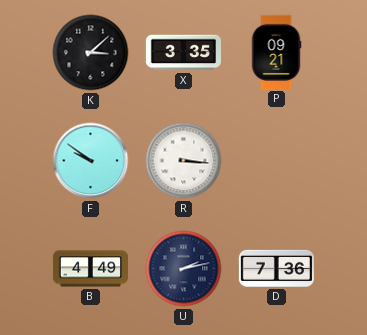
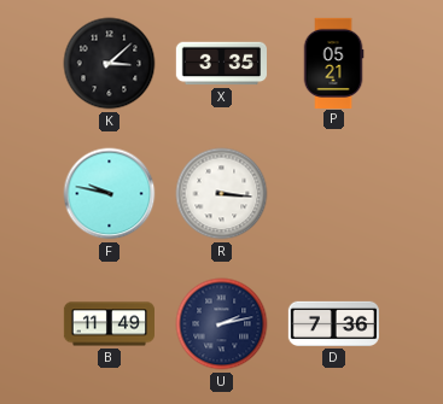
P: 09:21 -> 05:21
F: 9:51 -> 9:47
B: 4:49 -> 11:49
